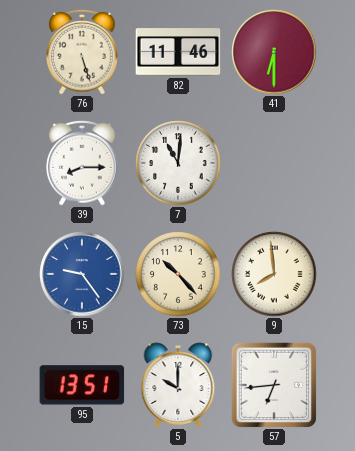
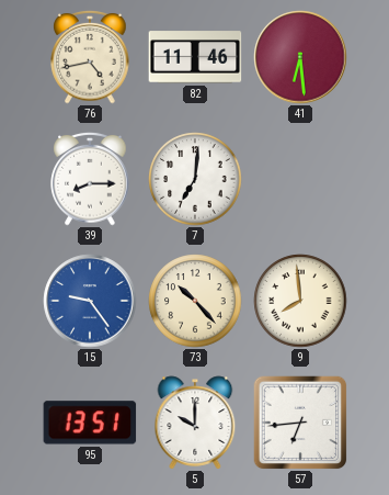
76: 5:27 -> 4:43
41: 6:30 -> 6:29
7: 11:01 -> 7:01
